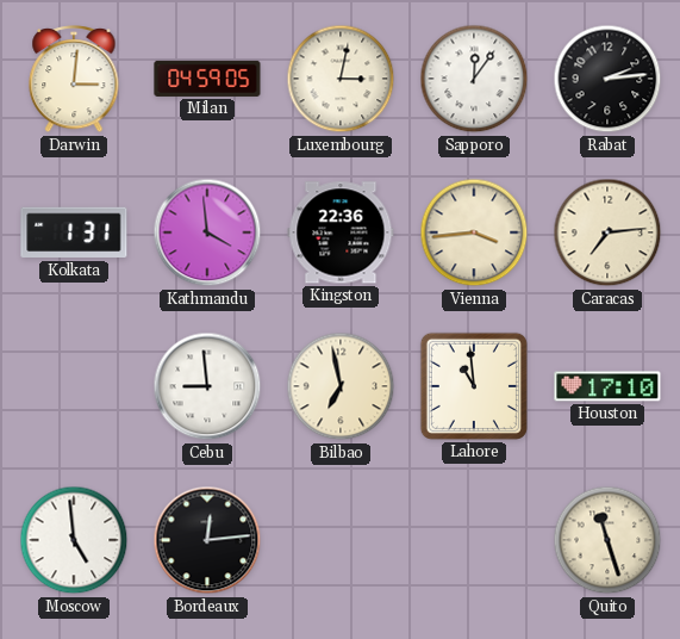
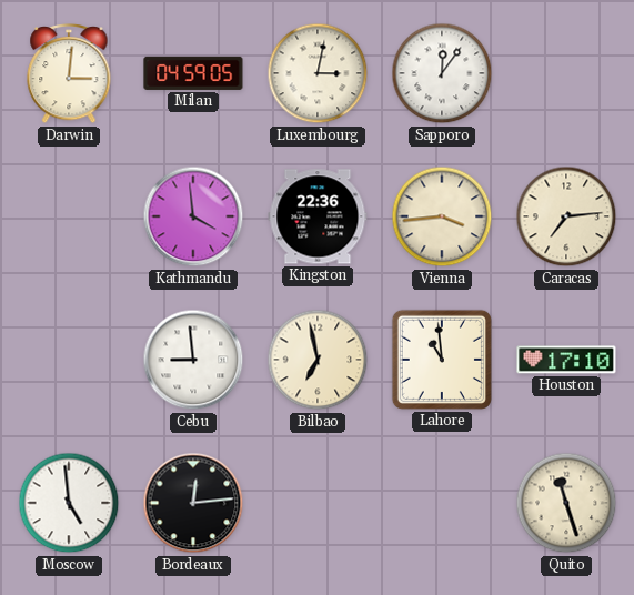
Rabat: 2:14 -> none
Kolkata: 1:31 -> none
